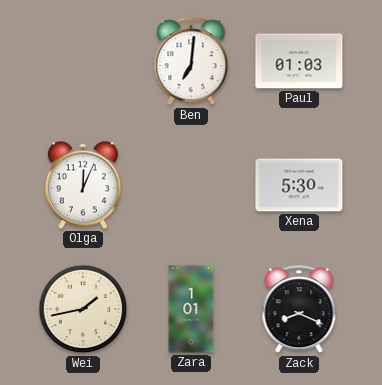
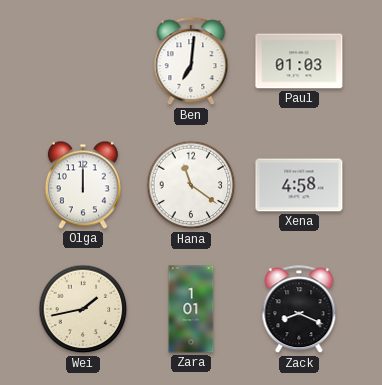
Olga: 12:04 -> 12:00
Hana: none -> 11:21
Xena: 5:30 -> 4:58
